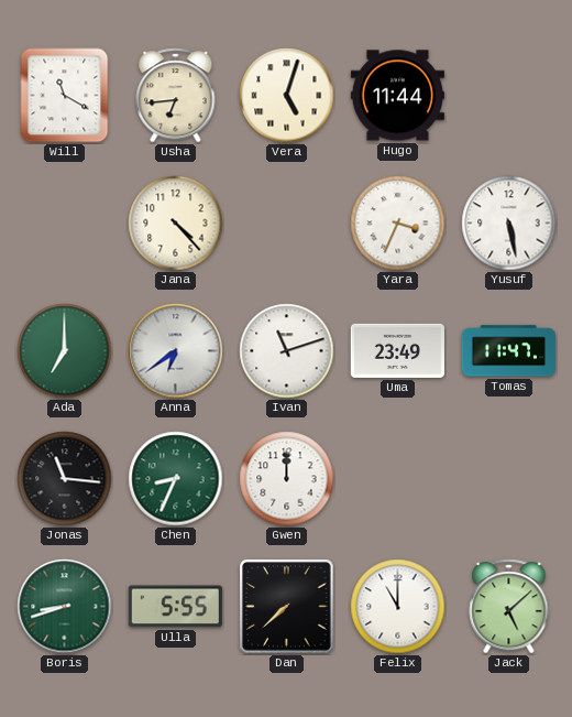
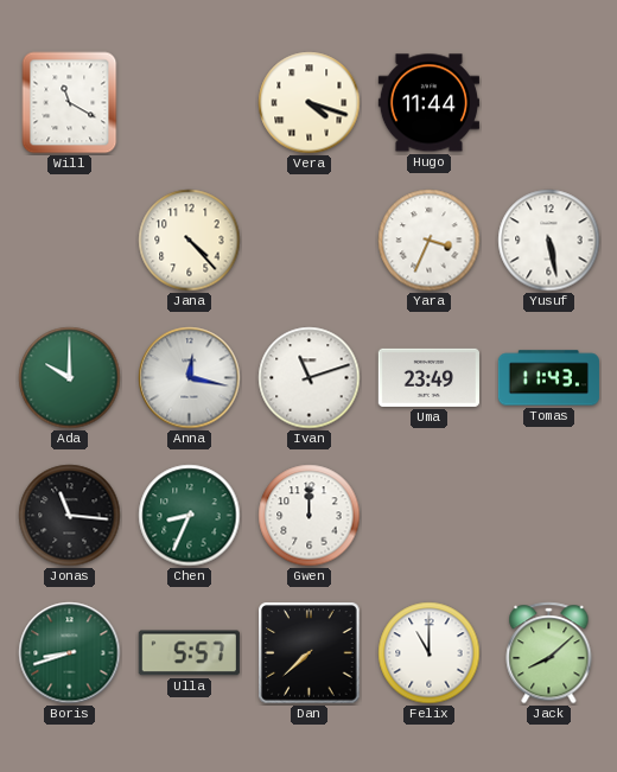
Usha: 6:44 -> none
Vera: 5:03 -> 4:18
Ada: 7:00 -> 10:00
Anna: 6:39 -> 12:17
Tomas: 11:47 -> 11:43
Ulla: 5:55 -> 5:57
Jack: 5:08 -> 8:08
